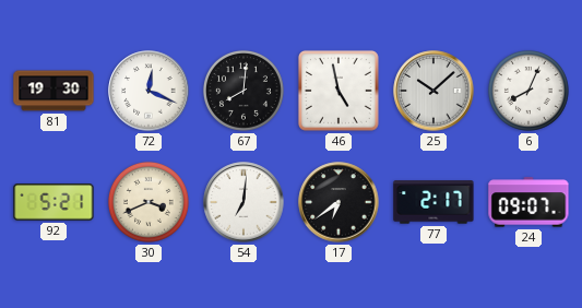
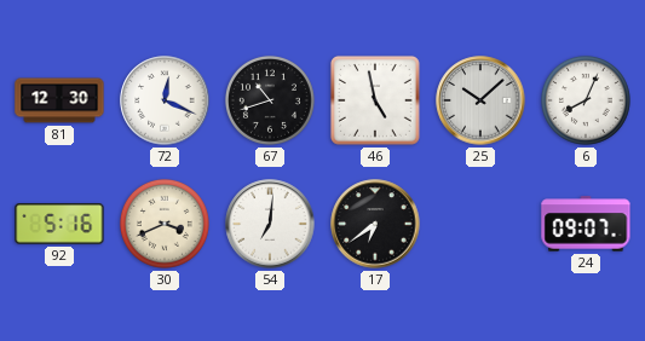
81: 19:30 -> 12:30
67: 8:01 -> 10:42
92: 5:21 -> 5:16
77: 2:17 -> none
